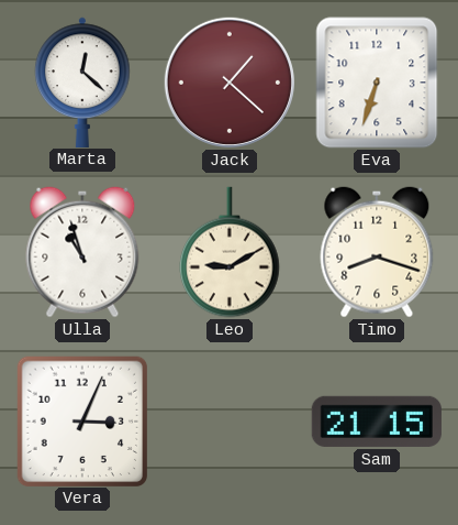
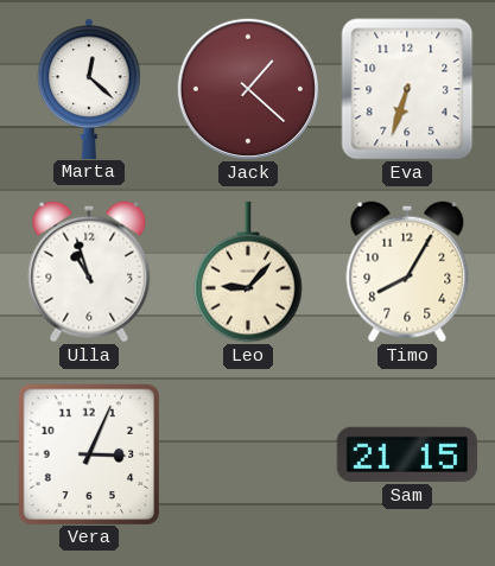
Leo: 9:10 -> 9:07
Timo: 8:18 -> 8:05
